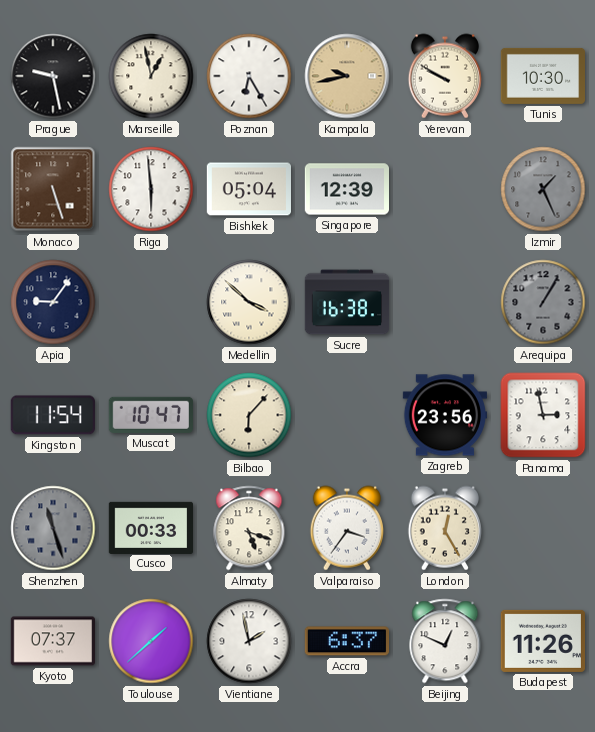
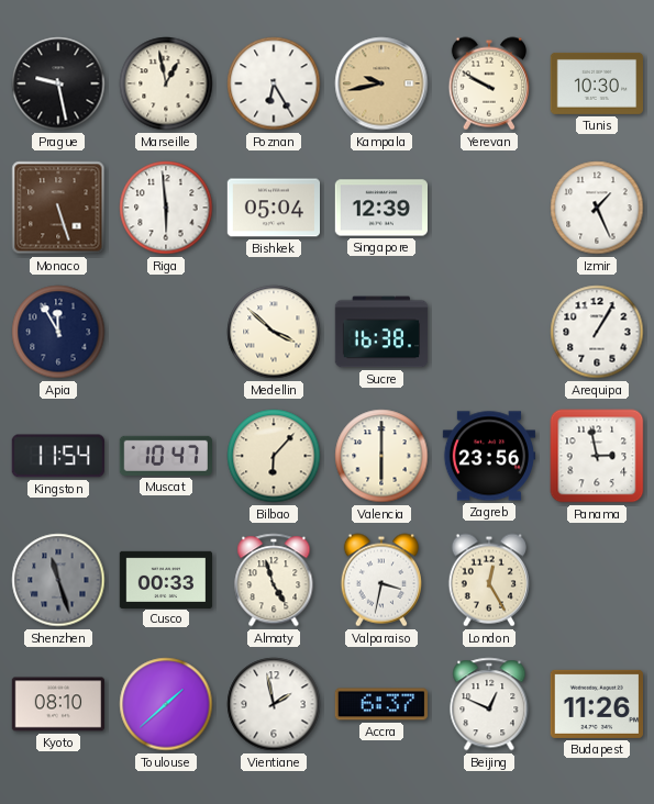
Izmir dial: grey -> white
Apia: 9:06 -> 11:55
Arequipa dial: grey -> white
Valencia: none -> 6:00
Almaty: 5:18 -> 4:57
Valparaiso: 3:36 -> 3:32
Kyoto: 07:37 -> 08:10
